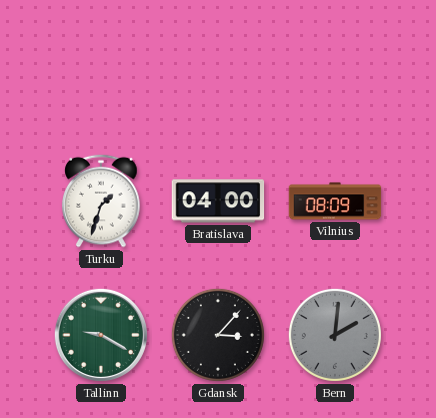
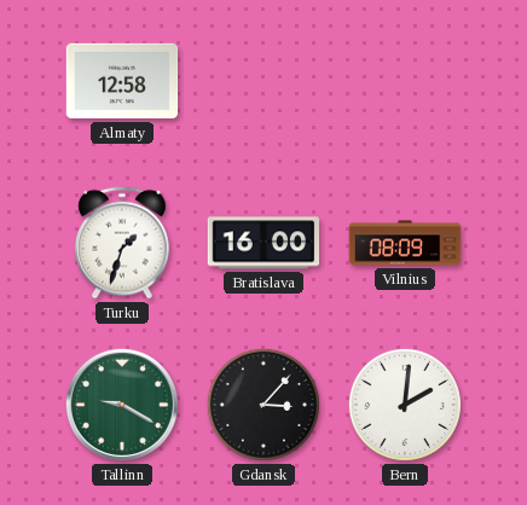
Almaty: none -> 12:58
Bratislava: 04:00 -> 16:00
Bern dial: grey -> white
